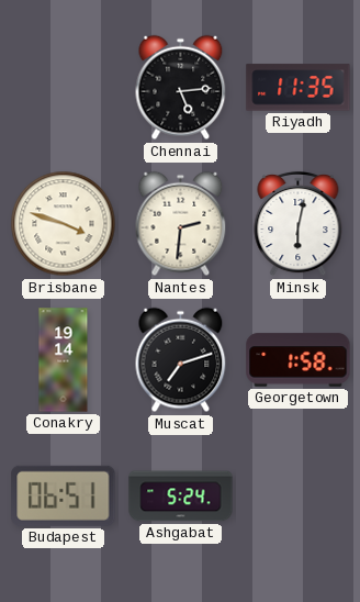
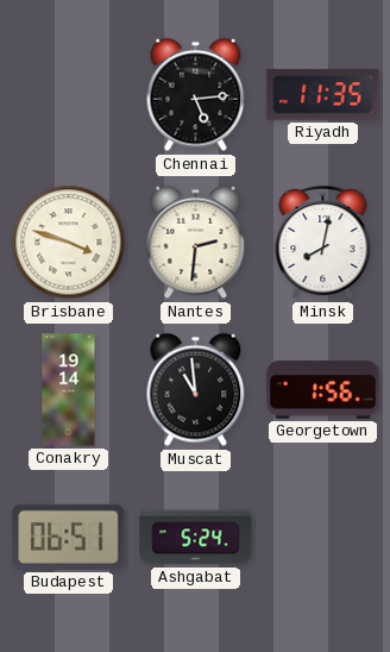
Minsk: 6:02 -> 8:02
Muscat: 7:12 -> 10:59
Georgetown: 1:58 -> 1:56
